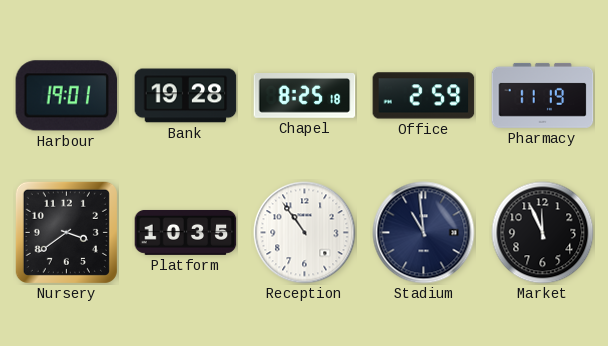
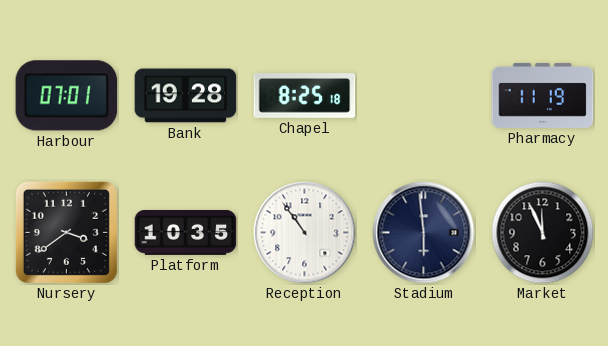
Harbour: 19:01 -> 07:01
Office: 2:59 -> none
Stadium: 10:59 -> 5:59
